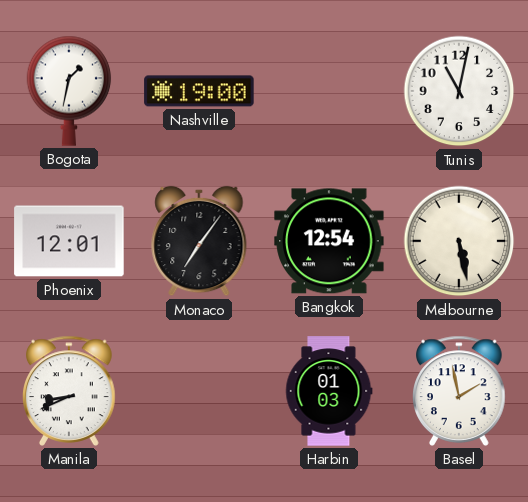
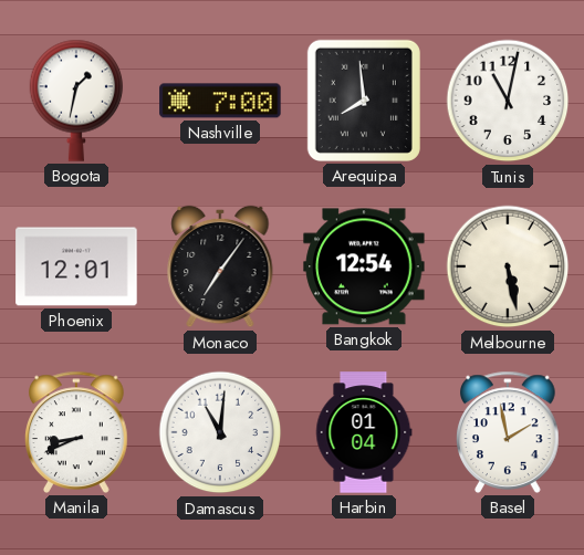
Nashville: 19:00 -> 7:00
Arequipa: none -> 7:59
Damascus: none -> 11:01
Harbin: 01:03 -> 01:04
